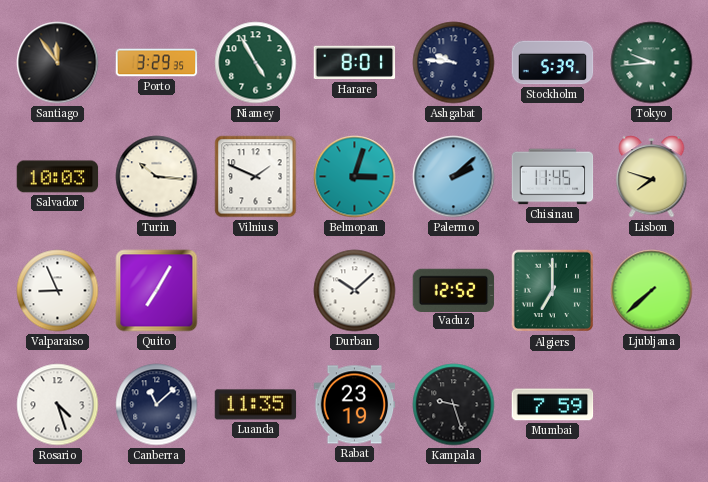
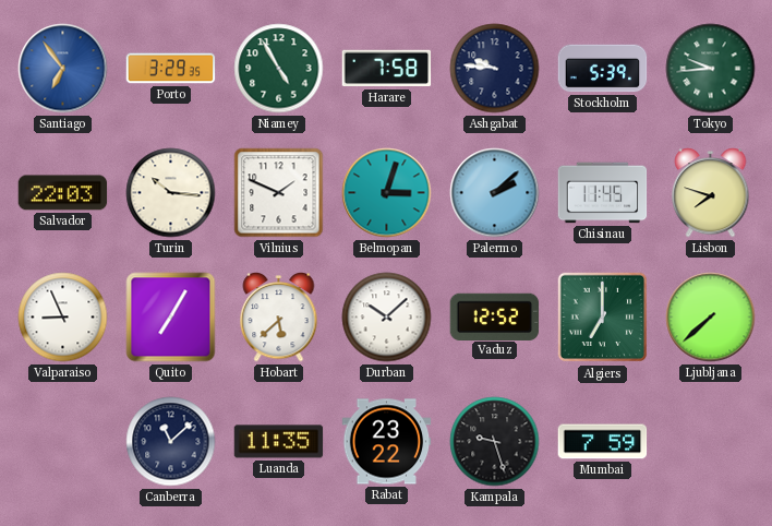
Santiago: 11:54 -> 6:54
Santiago dial: black -> blue
Harare: 8:01 -> 7:58
Salvador: 10:03 -> 22:03
Hobart: none -> 5:38
Rosario: 4:27 -> none
Rabat: 23:19 -> 23:22
